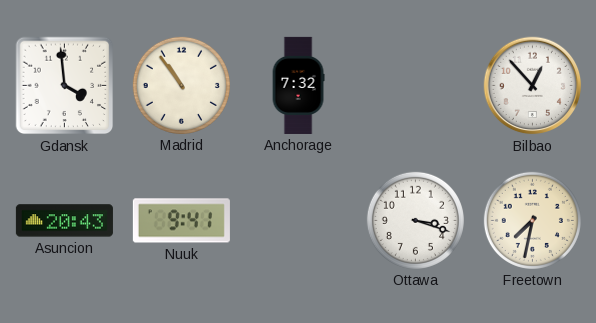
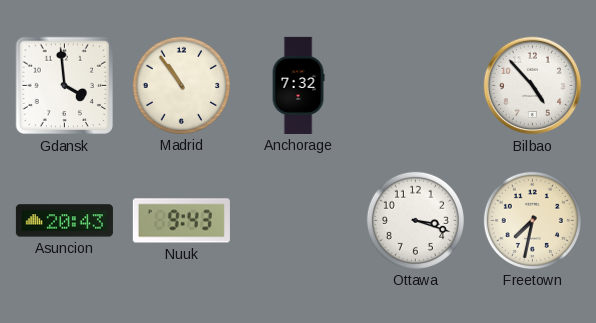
Bilbao: 12:53 -> 4:53
Nuuk: 9:41 -> 9:43
